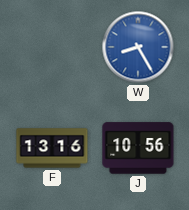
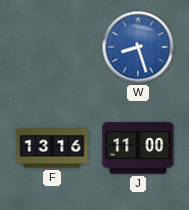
W: 8:25 -> 8:27
J: 10:56 -> 11:00
